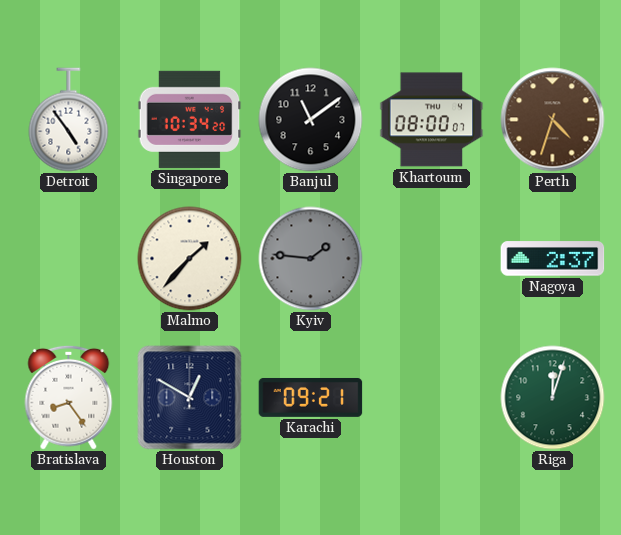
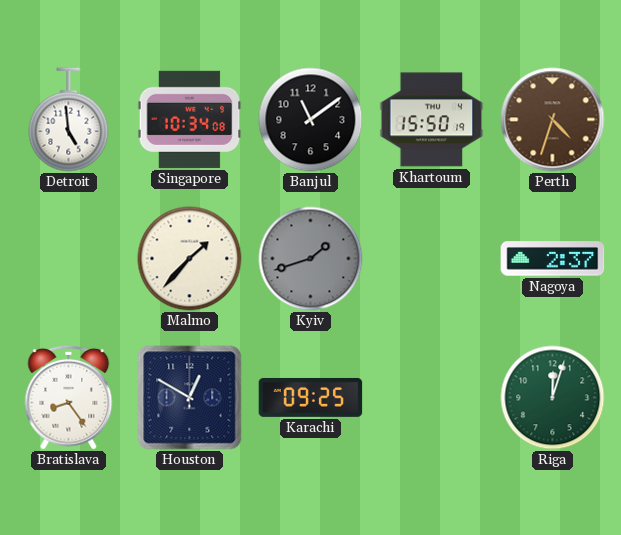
Detroit: 4:54 -> 4:59
Singapore: 10:34:20 -> 10:34:08
Khartoum: 08:00 -> 15:50
Kyiv: 1:46 -> 1:42
Karachi: 09:21 -> 09:25
